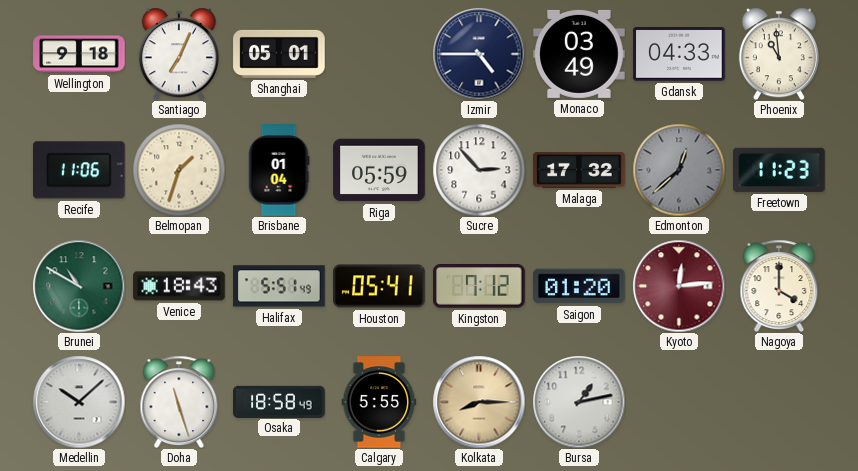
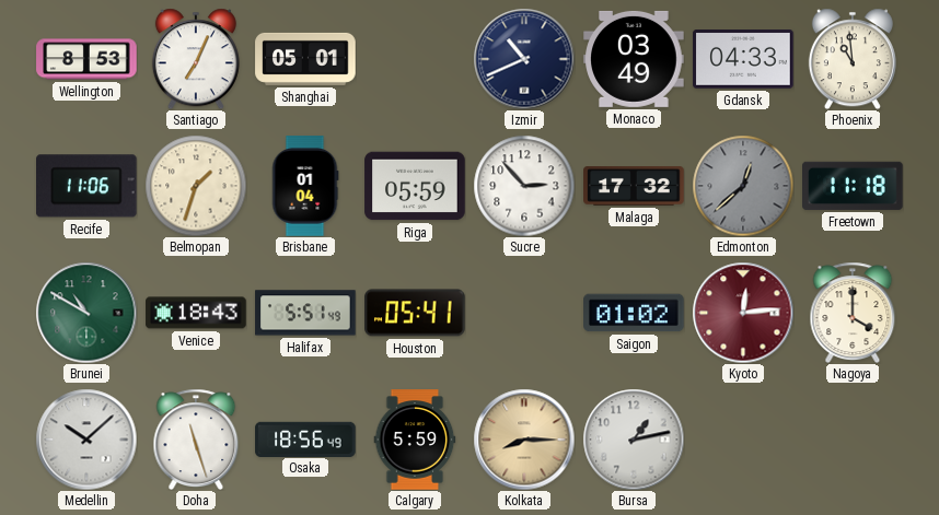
Wellington: 9:18 -> 8:53
Izmir: 4:45 -> 10:41
Freetown: 11:23 -> 11:18
Kingston: 7:12 -> none
Saigon: 01:20 -> 01:02
Osaka: 18:58 -> 18:56
Calgary: 5:55 -> 5:59
